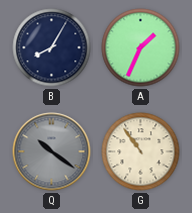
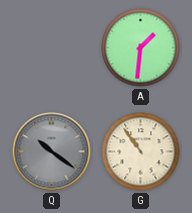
B: 8:05 -> none
A: 1:34 -> 1:31
